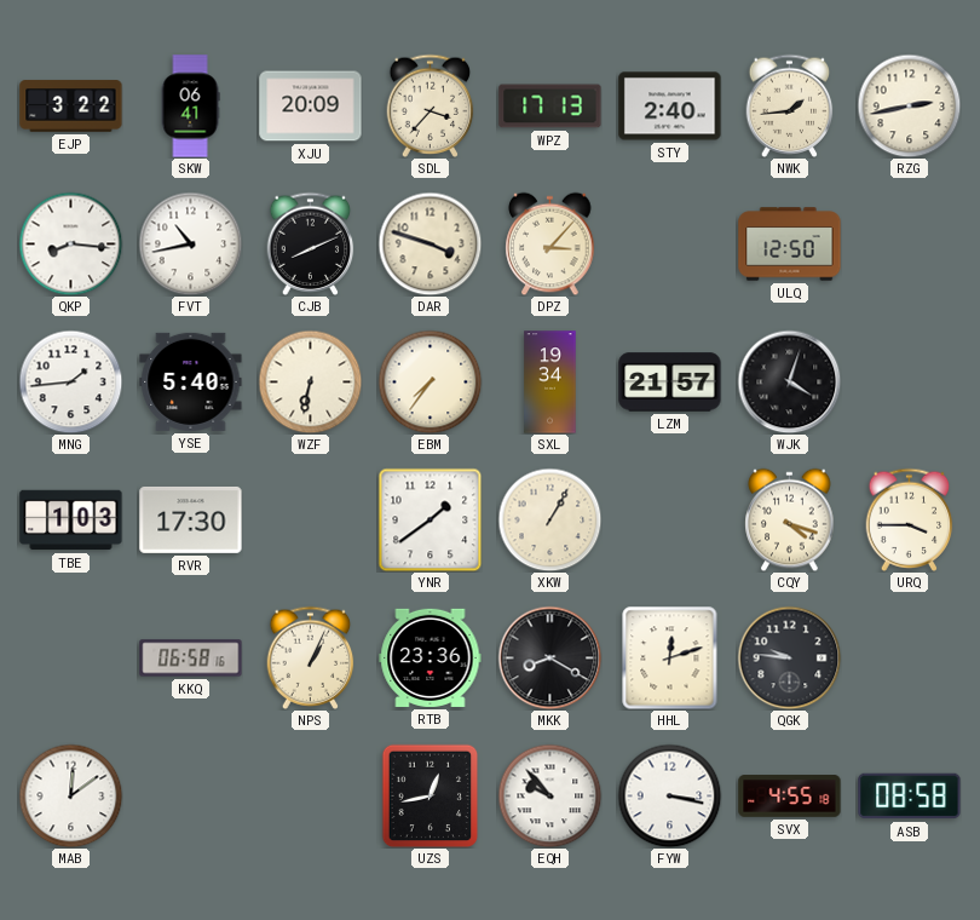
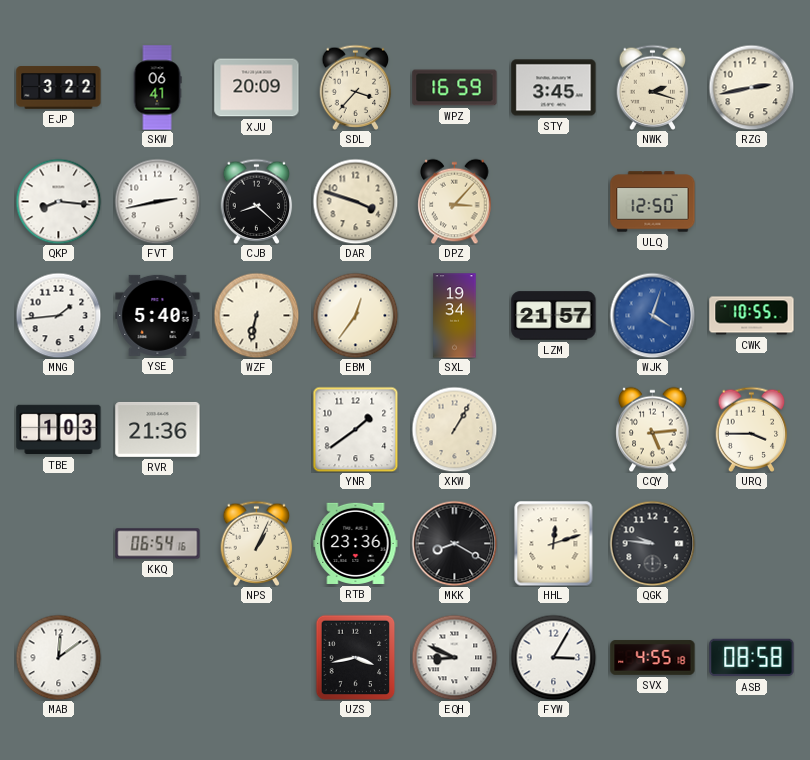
WPZ: 17:13 -> 16:59
STY: 2:40 -> 3:45
NWK: 1:44 -> 2:18
FVT: 10:43 -> 2:43
CJB: 8:11 -> 8:22
EBM: 7:36 -> 12:36
WJK dial: black -> blue
CWK: none -> 10:55
RVR: 17:30 -> 21:36
CQY: 4:18 -> 5:14
KKQ: 06:58 -> 06:54
UZS: 12:43 -> 3:43
EQH: 9:53 -> 8:49
FYW: 3:17 -> 3:05
